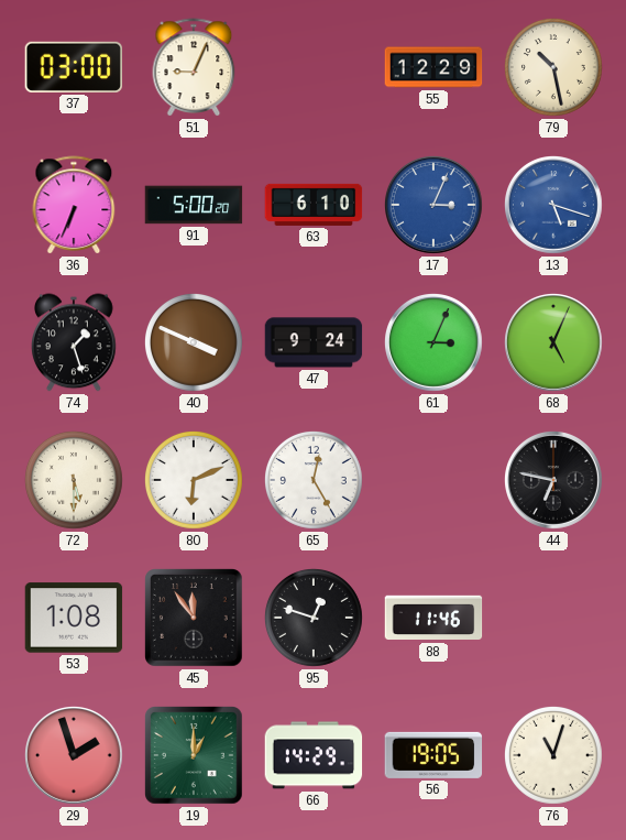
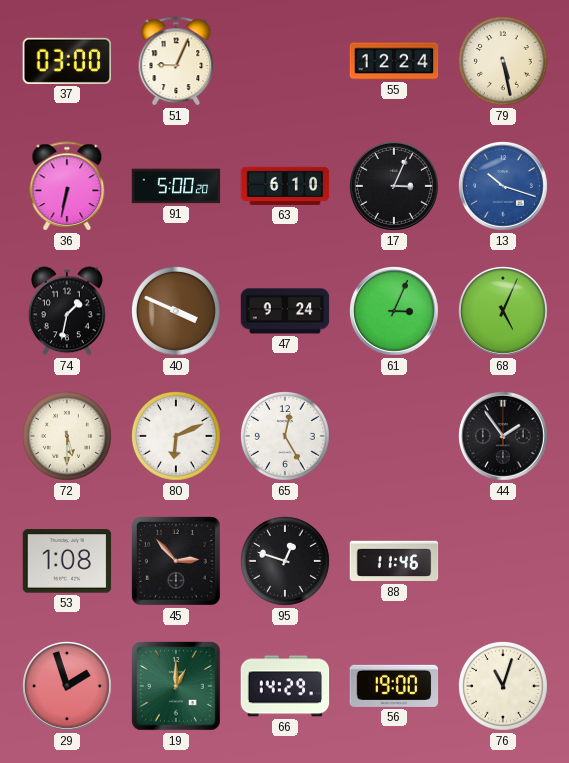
55: 12:29 -> 12:24
79: 10:28 -> 5:28
36: 6:34 -> 6:32
17 dial: blue -> black
13: 5:18 -> 10:18
74: 1:27 -> 1:32
44: 6:47 -> 1:54
45: 11:54 -> 2:53
56: 19:05 -> 19:00
